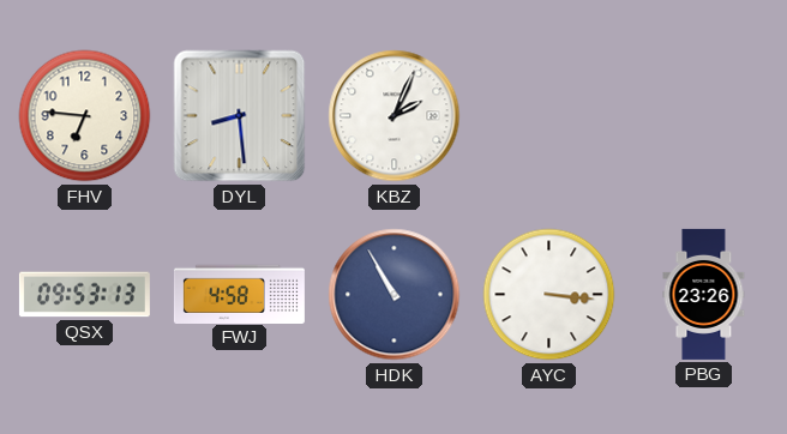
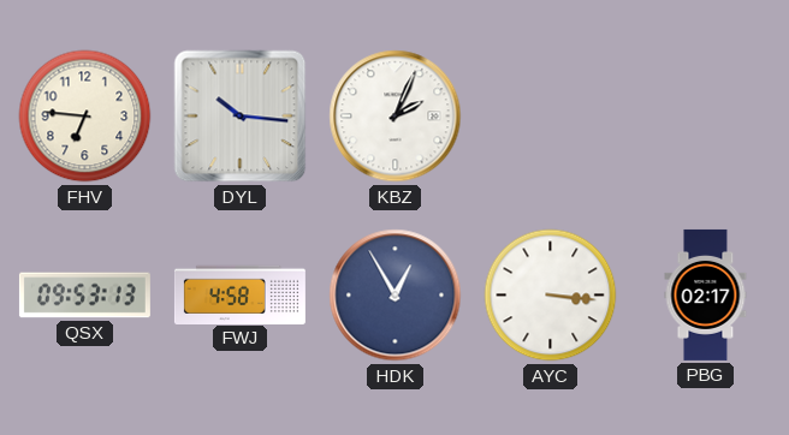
DYL: 8:29 -> 10:16
HDK: 10:55 -> 12:55
PBG: 23:26 -> 02:17
